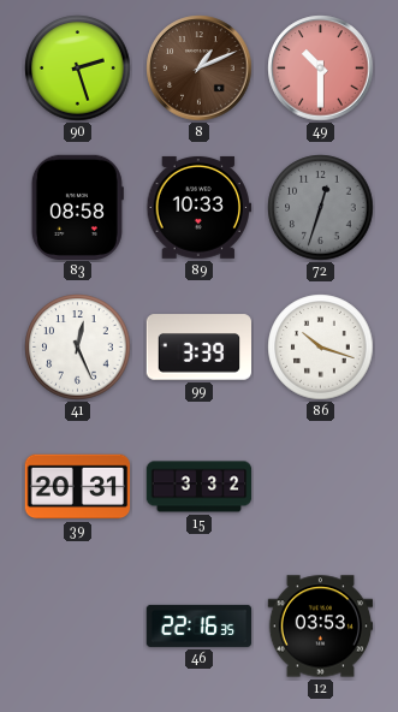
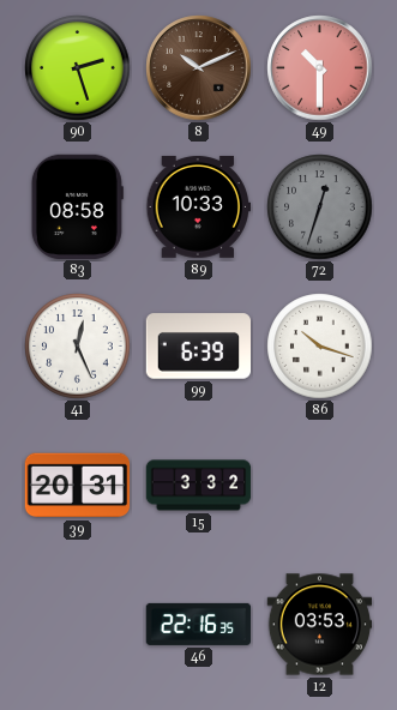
8: 1:11 -> 10:11
99: 3:39 -> 6:39
